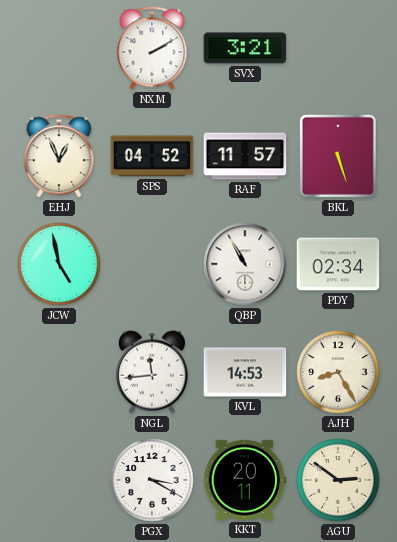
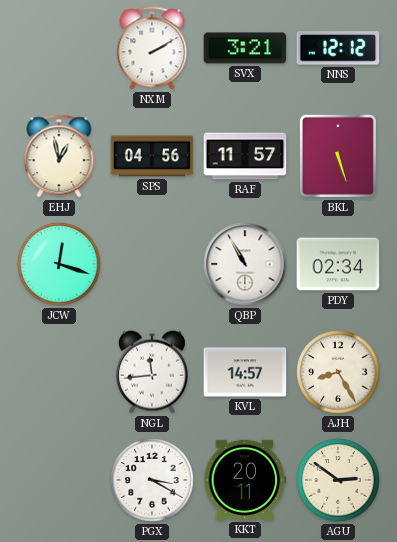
NNS: none -> 12:12
EHJ: 12:56 -> 12:58
SPS: 04:52 -> 04:56
JCW: 4:58 -> 12:18
KVL: 14:53 -> 14:57
